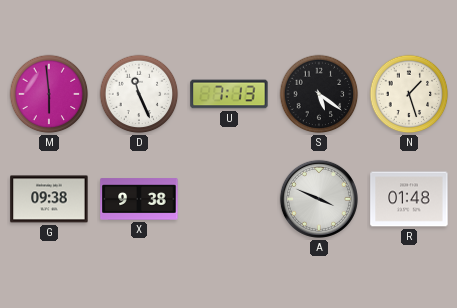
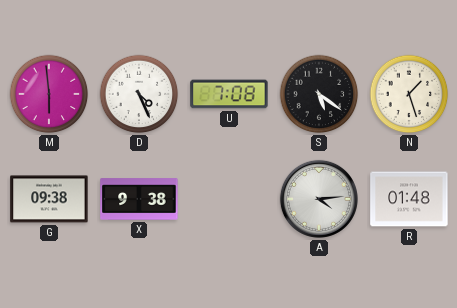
D: 11:26 -> 4:26
U: 7:13 -> 7:08
A: 3:49 -> 4:14
